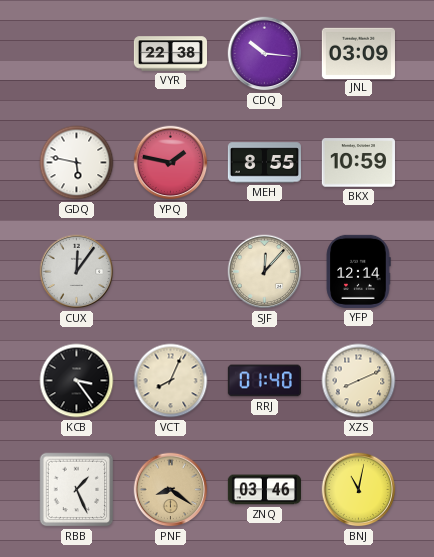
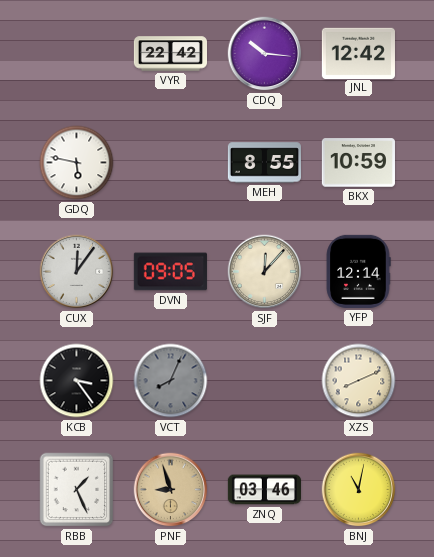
VYR: 22:38 -> 22:42
JNL: 03:09 -> 12:42
YPQ: 1:47 -> none
DVN: none -> 09:05
VCT dial: cream -> grey
RRJ: 01:40 -> none
PNF: 8:21 -> 8:57
